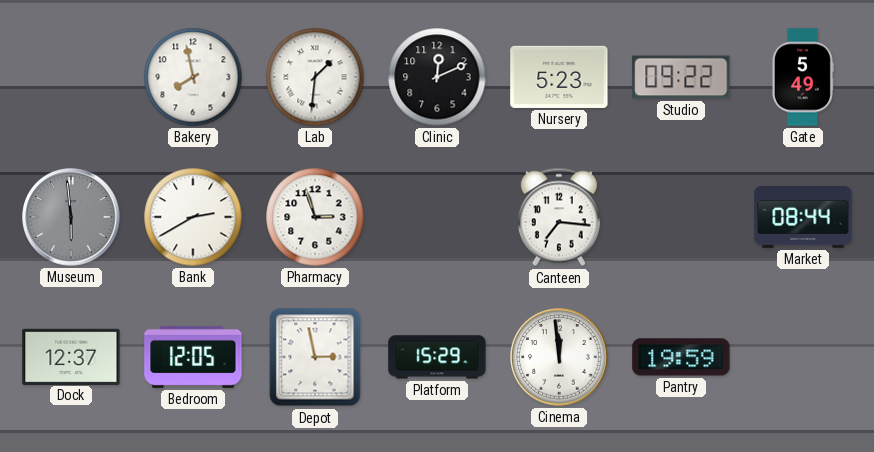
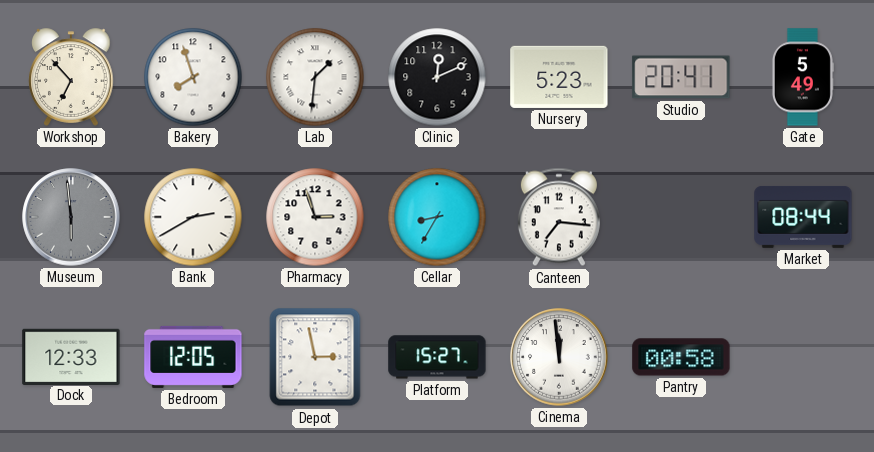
Workshop: none -> 6:53
Bakery: 7:58 -> 7:57
Studio: 09:22 -> 20:41
Cellar: none -> 8:35
Dock: 12:37 -> 12:33
Platform: 15:29 -> 15:27
Pantry: 19:59 -> 00:58
